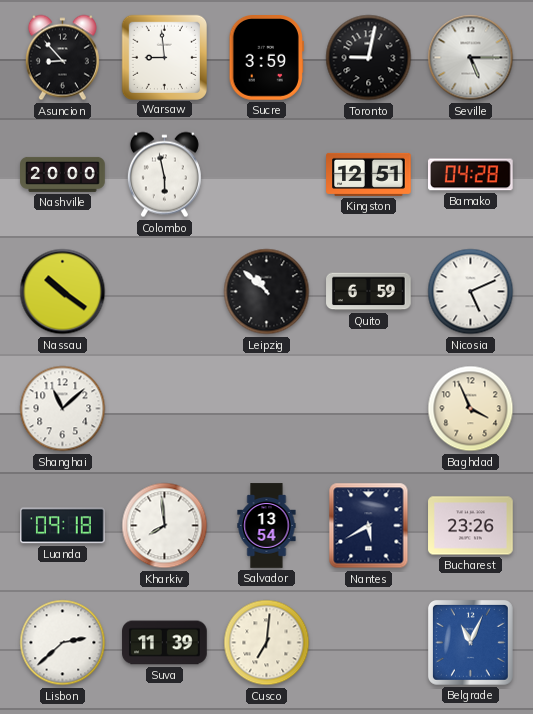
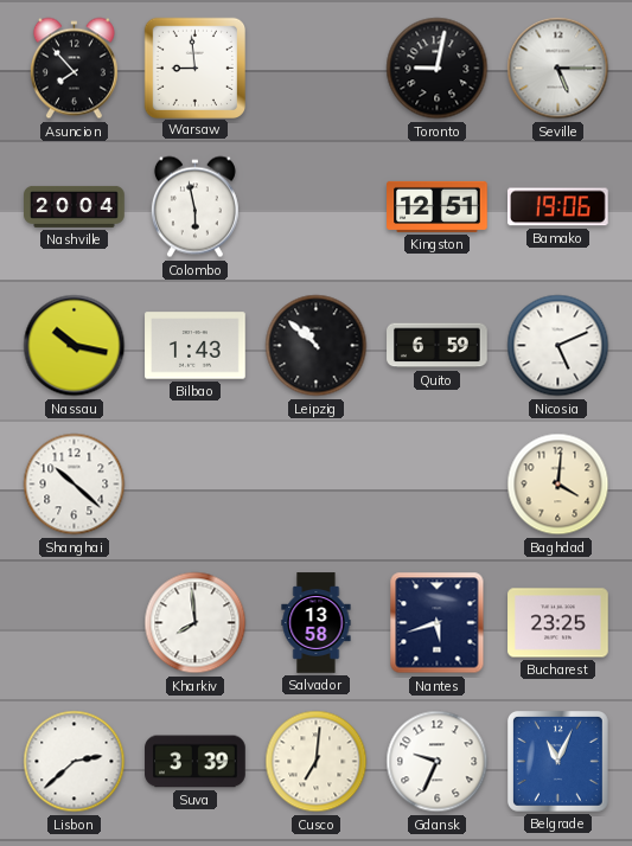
Asuncion: 8:53 -> 7:53
Sucre: 3:59 -> none
Nashville: 20:00 -> 20:04
Bamako: 04:28 -> 19:06
Nassau: 10:21 -> 10:17
Bilbao: none -> 1:43
Shanghai: 11:08 -> 10:22
Baghdad: 3:56 -> 4:01
Luanda: 09:18 -> none
Salvador: 13:54 -> 13:58
Nantes: 5:40 -> 5:42
Bucharest: 23:26 -> 23:25
Suva: 11:39 -> 3:39
Gdansk: none -> 9:34
